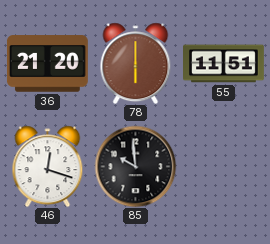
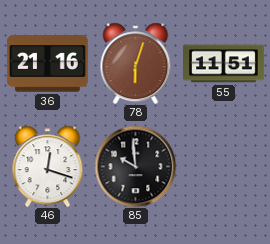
36: 21:20 -> 21:16
78: 6:00 -> 6:03
